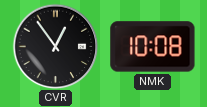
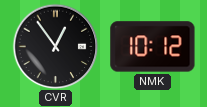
NMK: 10:08 -> 10:12
